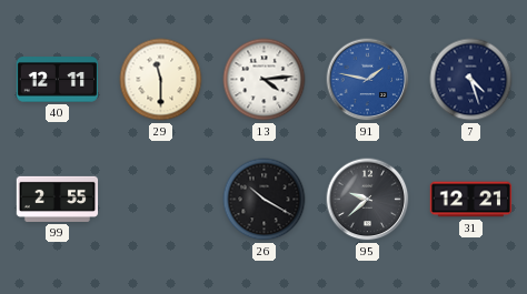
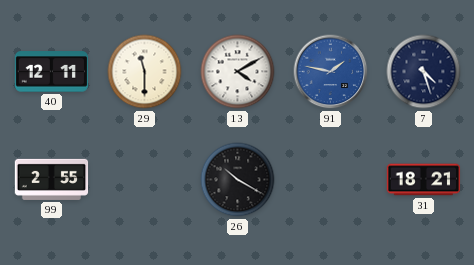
13: 4:14 -> 4:10
95: 9:38 -> none
31: 12:21 -> 18:21
